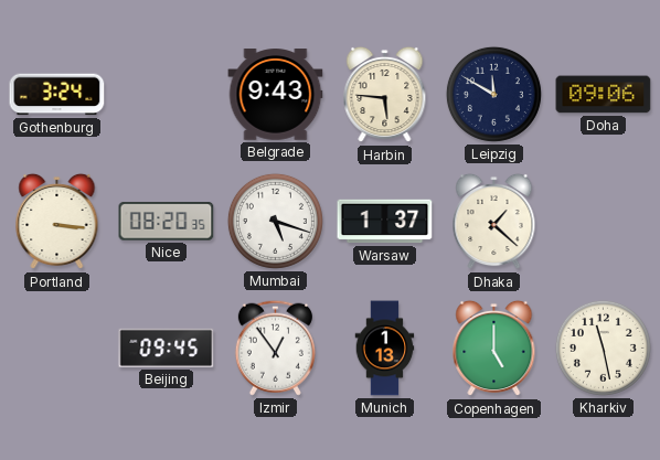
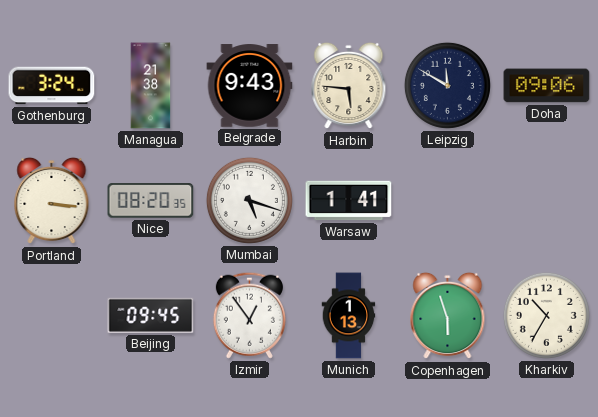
Managua: none -> 21:38
Warsaw: 1:37 -> 1:41
Dhaka: 1:22 -> none
Copenhagen: 5:00 -> 5:57
Kharkiv: 11:28 -> 10:35
